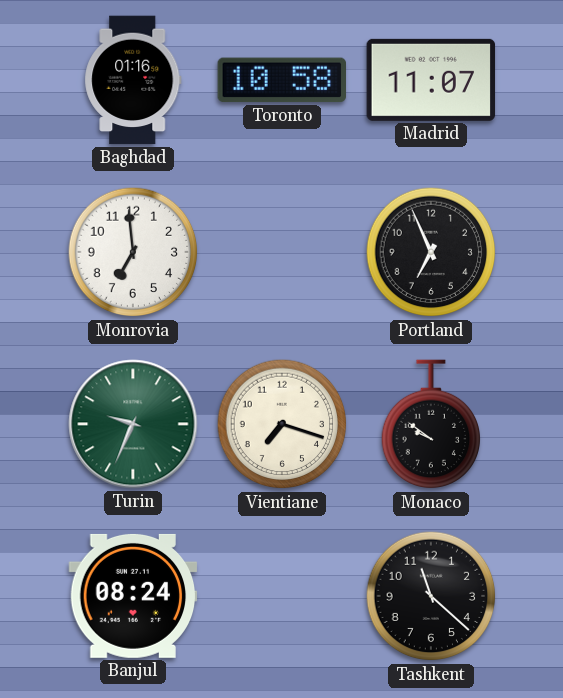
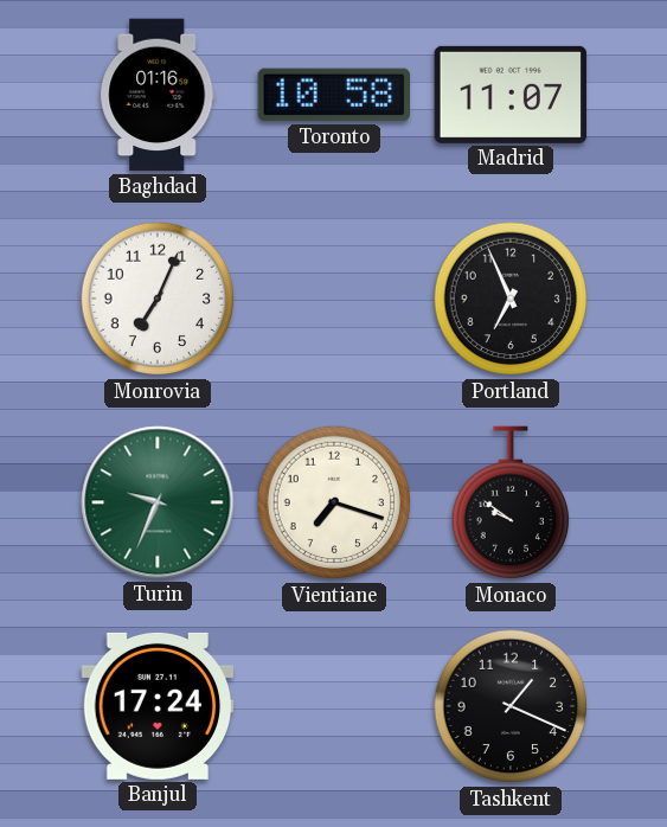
Monrovia: 6:59 -> 7:04
Banjul: 08:24 -> 17:24
Tashkent: 11:22 -> 1:19
